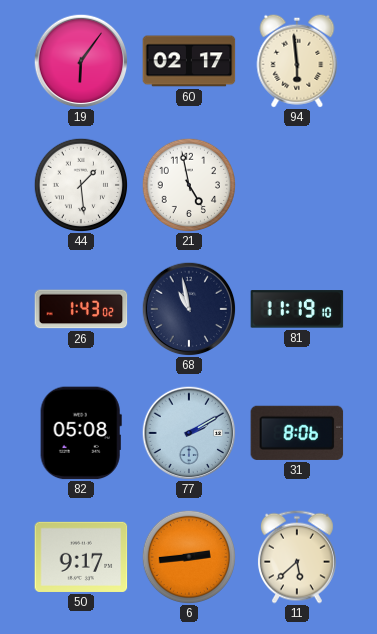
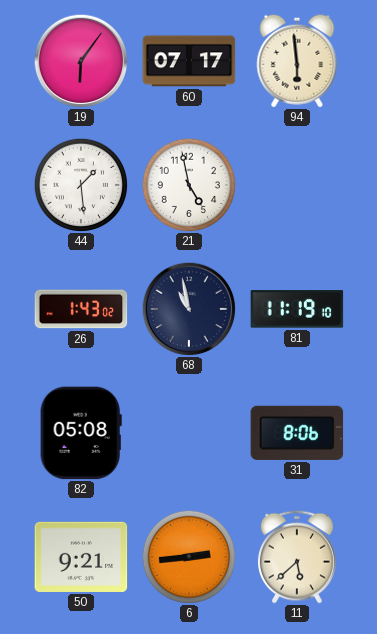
60: 02:17 -> 07:17
77: 2:10 -> none
50: 9:17 -> 9:21
